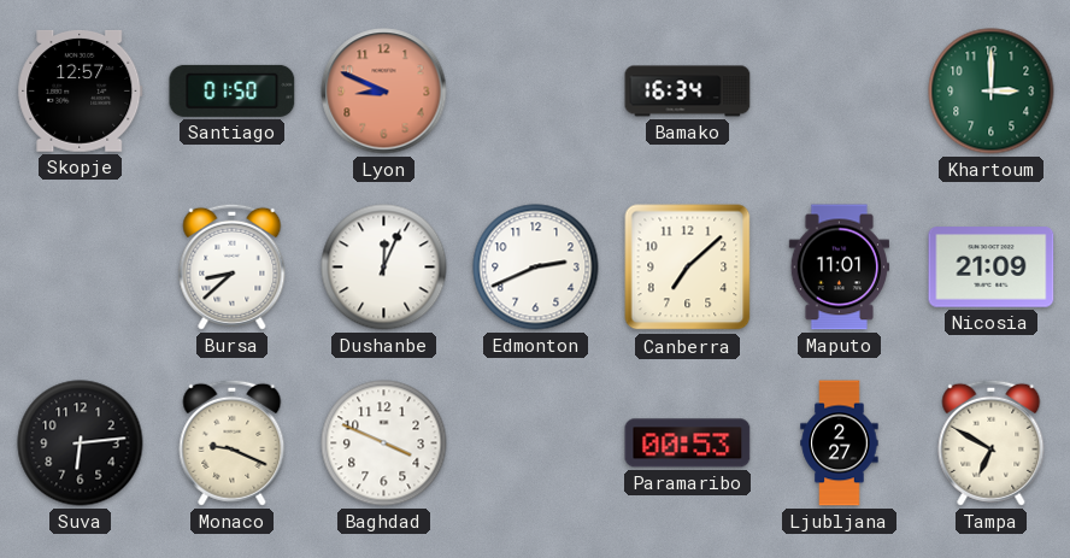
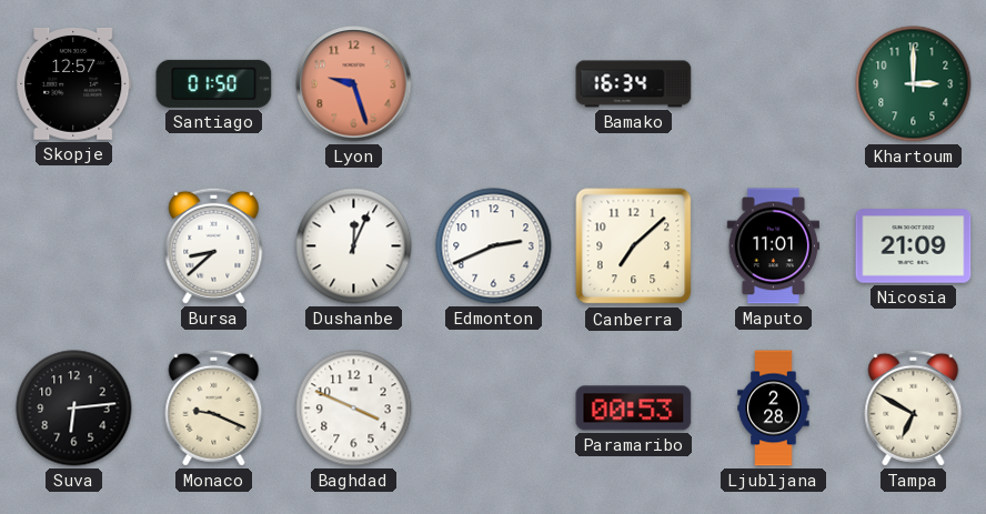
Lyon: 8:49 -> 9:27
Ljubljana: 2:27 -> 2:28
